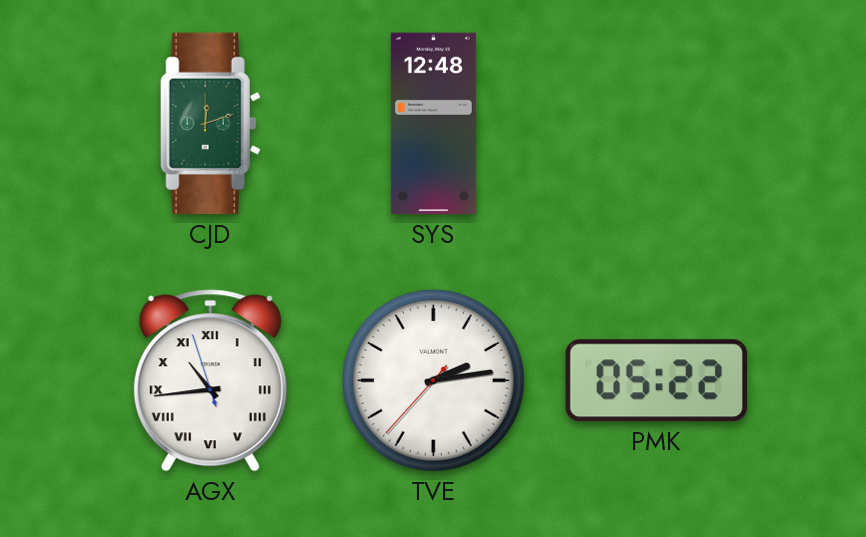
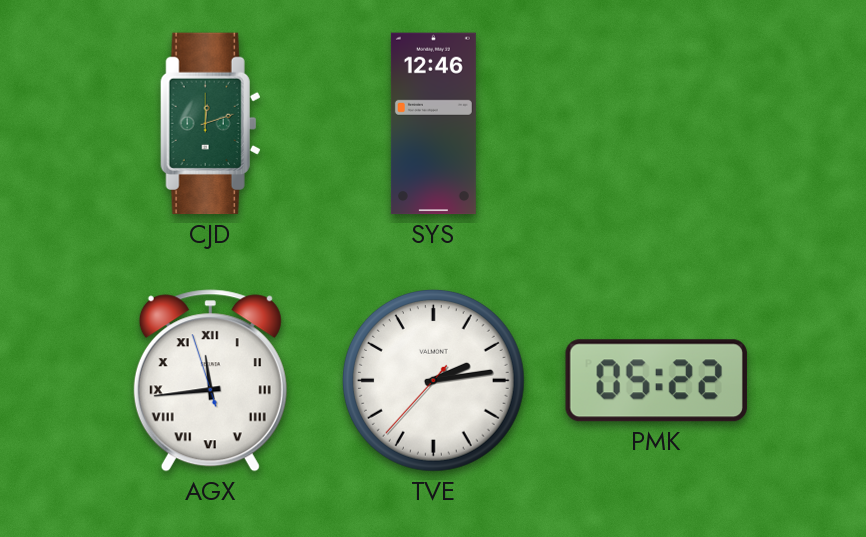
SYS: 12:48 -> 12:46
AGX: 10:43 -> 11:43
